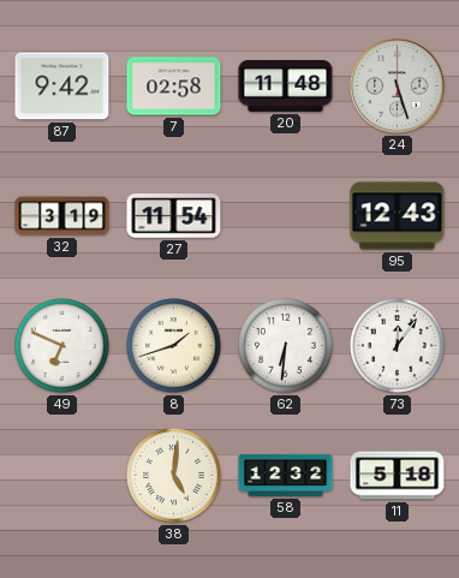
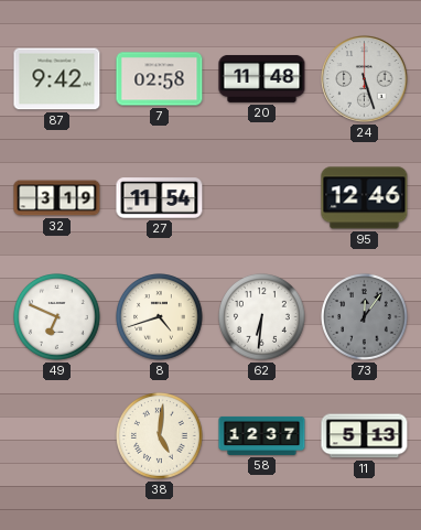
95: 12:43 -> 12:46
8: 1:42 -> 4:42
73 dial: white -> grey
58: 12:32 -> 12:37
11: 5:18 -> 5:13
